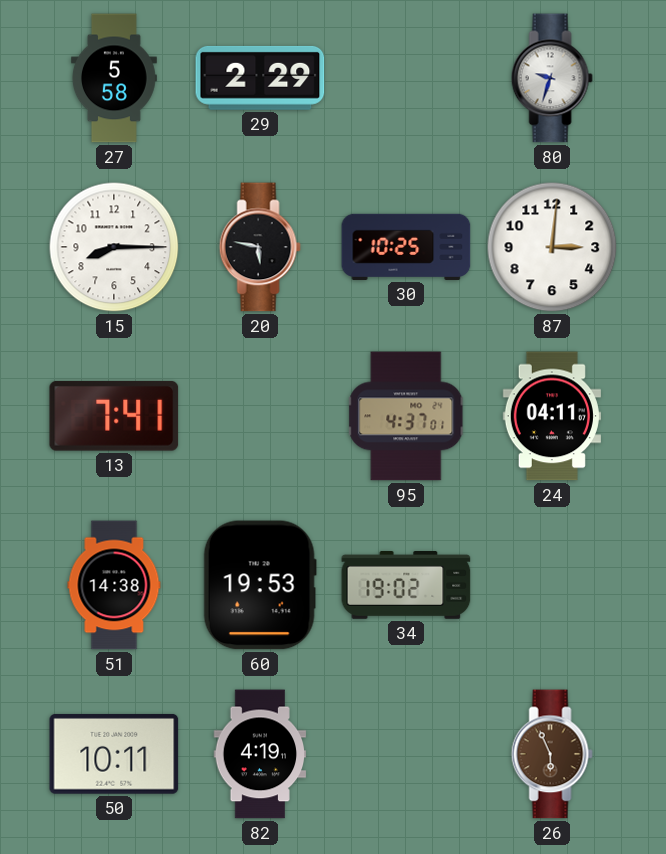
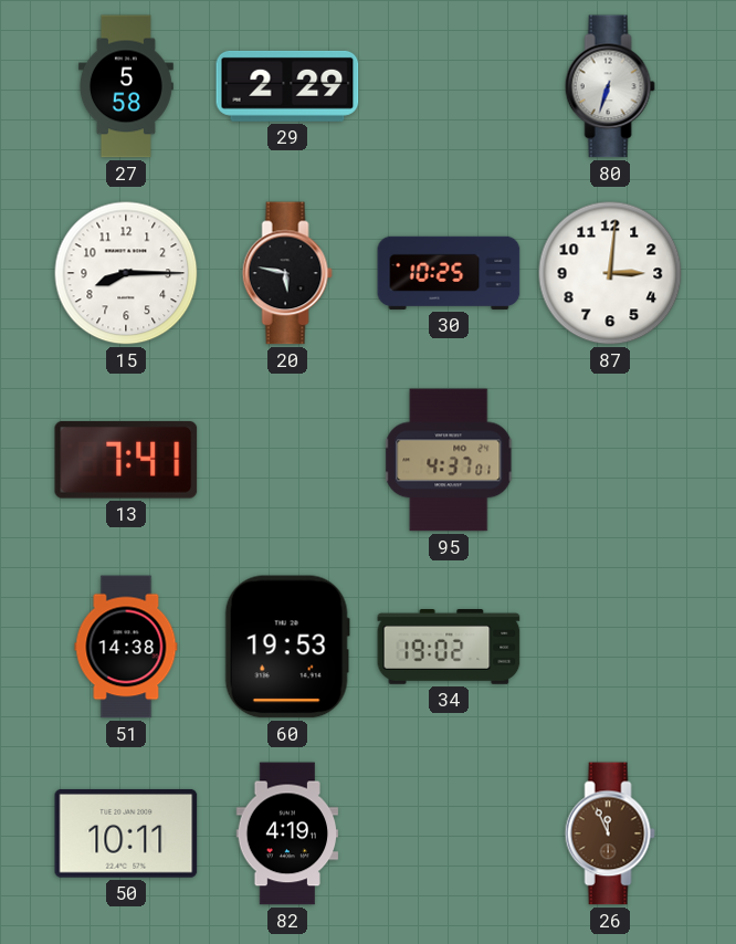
80: 9:33 -> 6:33
24: 04:11 -> none
26: 5:56 -> 11:56
